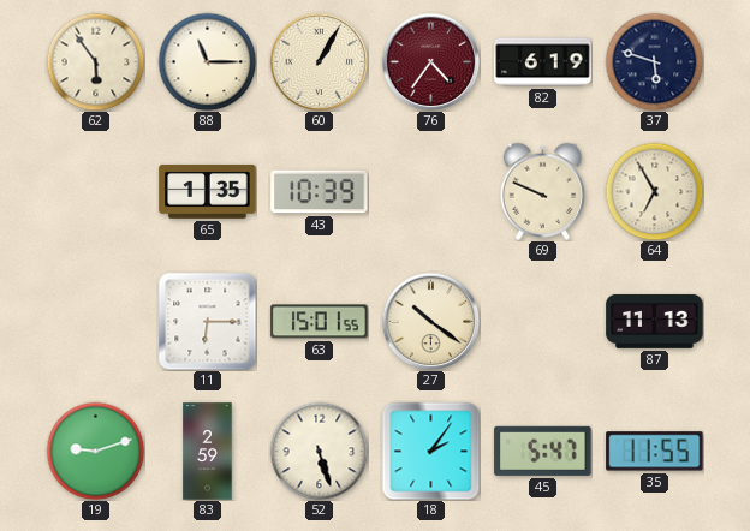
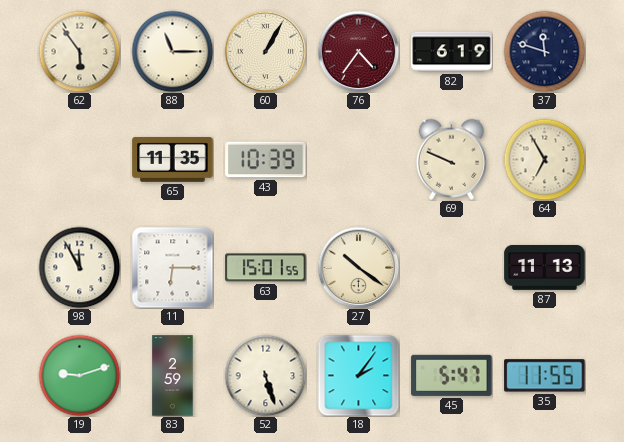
37: 5:48 -> 11:48
65: 1:35 -> 11:35
98: none -> 11:55
